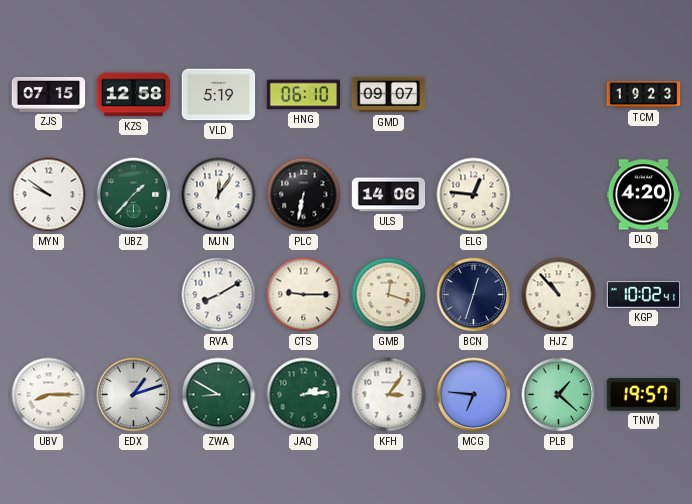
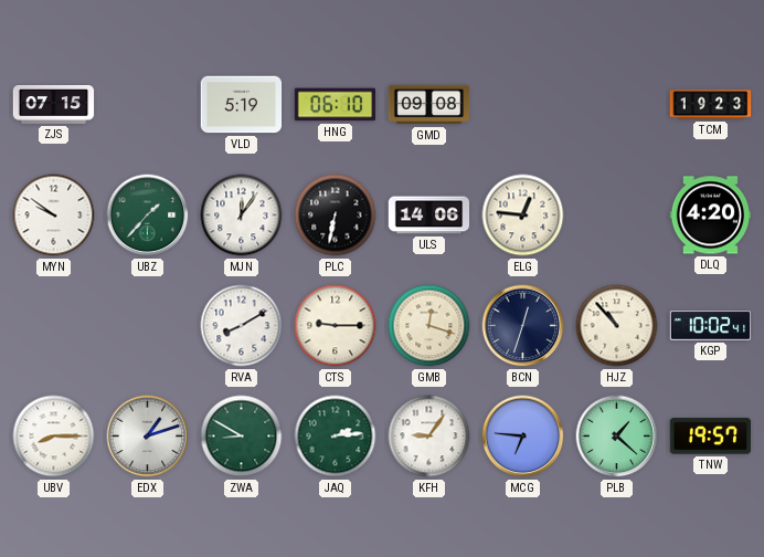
KZS: 12:58 -> none
GMD: 09:07 -> 09:08
KFH: 3:06 -> 9:06
